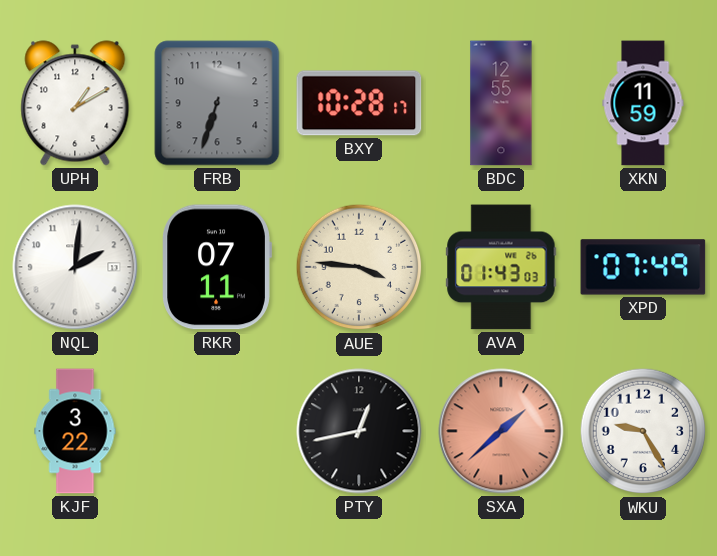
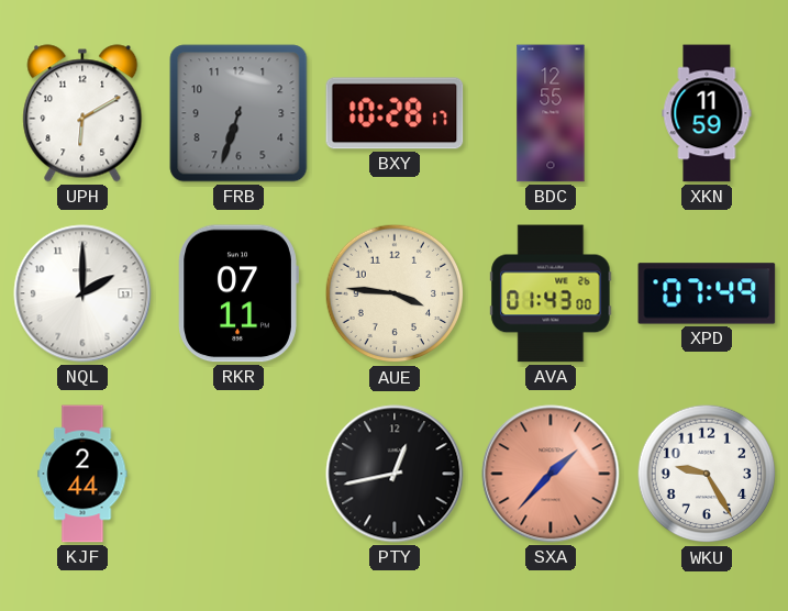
UPH: 1:10 -> 6:10
NQL: 2:01 -> 2:00
AVA: 01:43:03 -> 01:43:00
KJF: 3:22 -> 2:44
SXA: 1:38 -> 1:37
